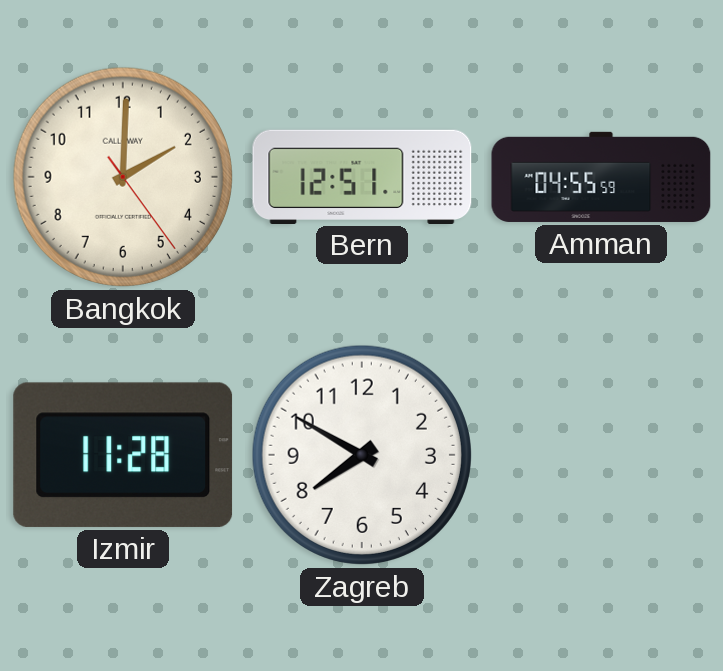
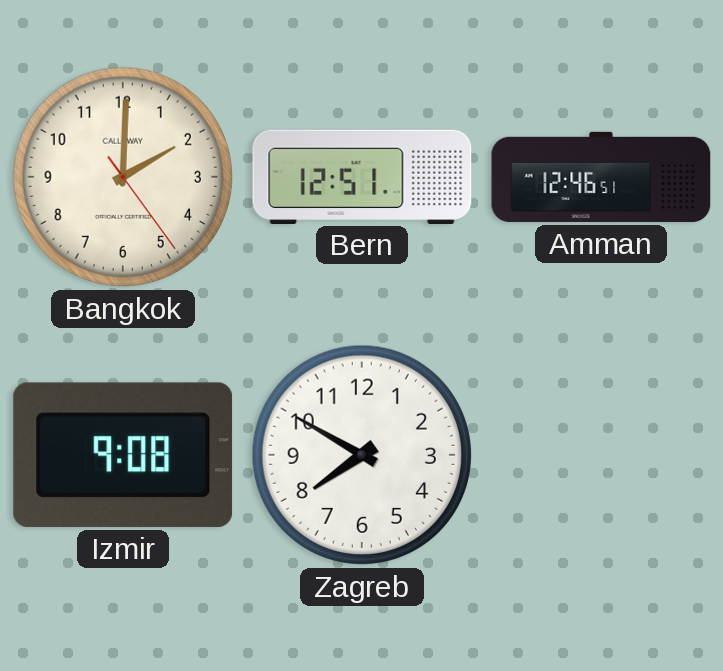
Amman: 04:55 -> 12:46
Izmir: 11:28 -> 9:08
